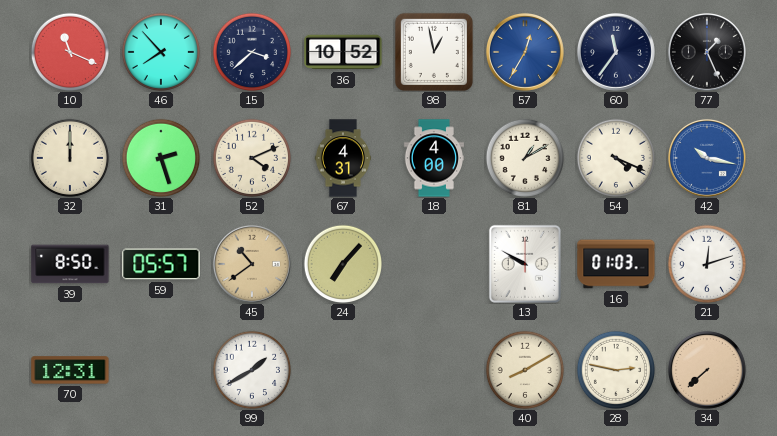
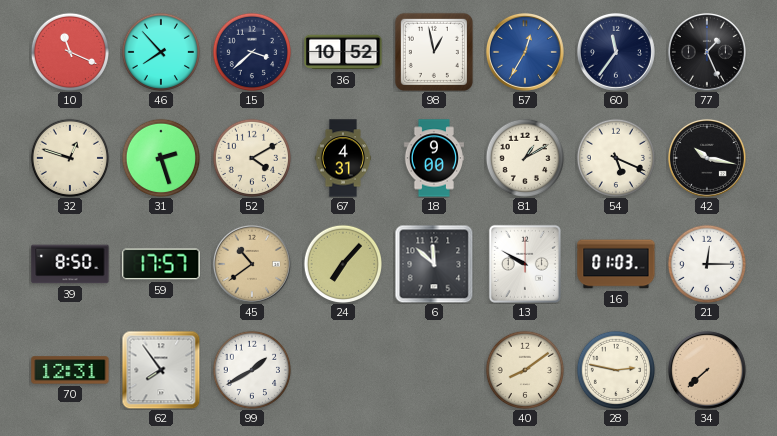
32: 12:00 -> 12:48
52: 4:11 -> 4:10
18: 4:00 -> 9:00
54: 4:19 -> 5:19
42 dial: blue -> black
59: 05:57 -> 17:57
6: none -> 11:52
21: 12:12 -> 12:15
62: none -> 7:54
40: 8:10 -> 8:09
